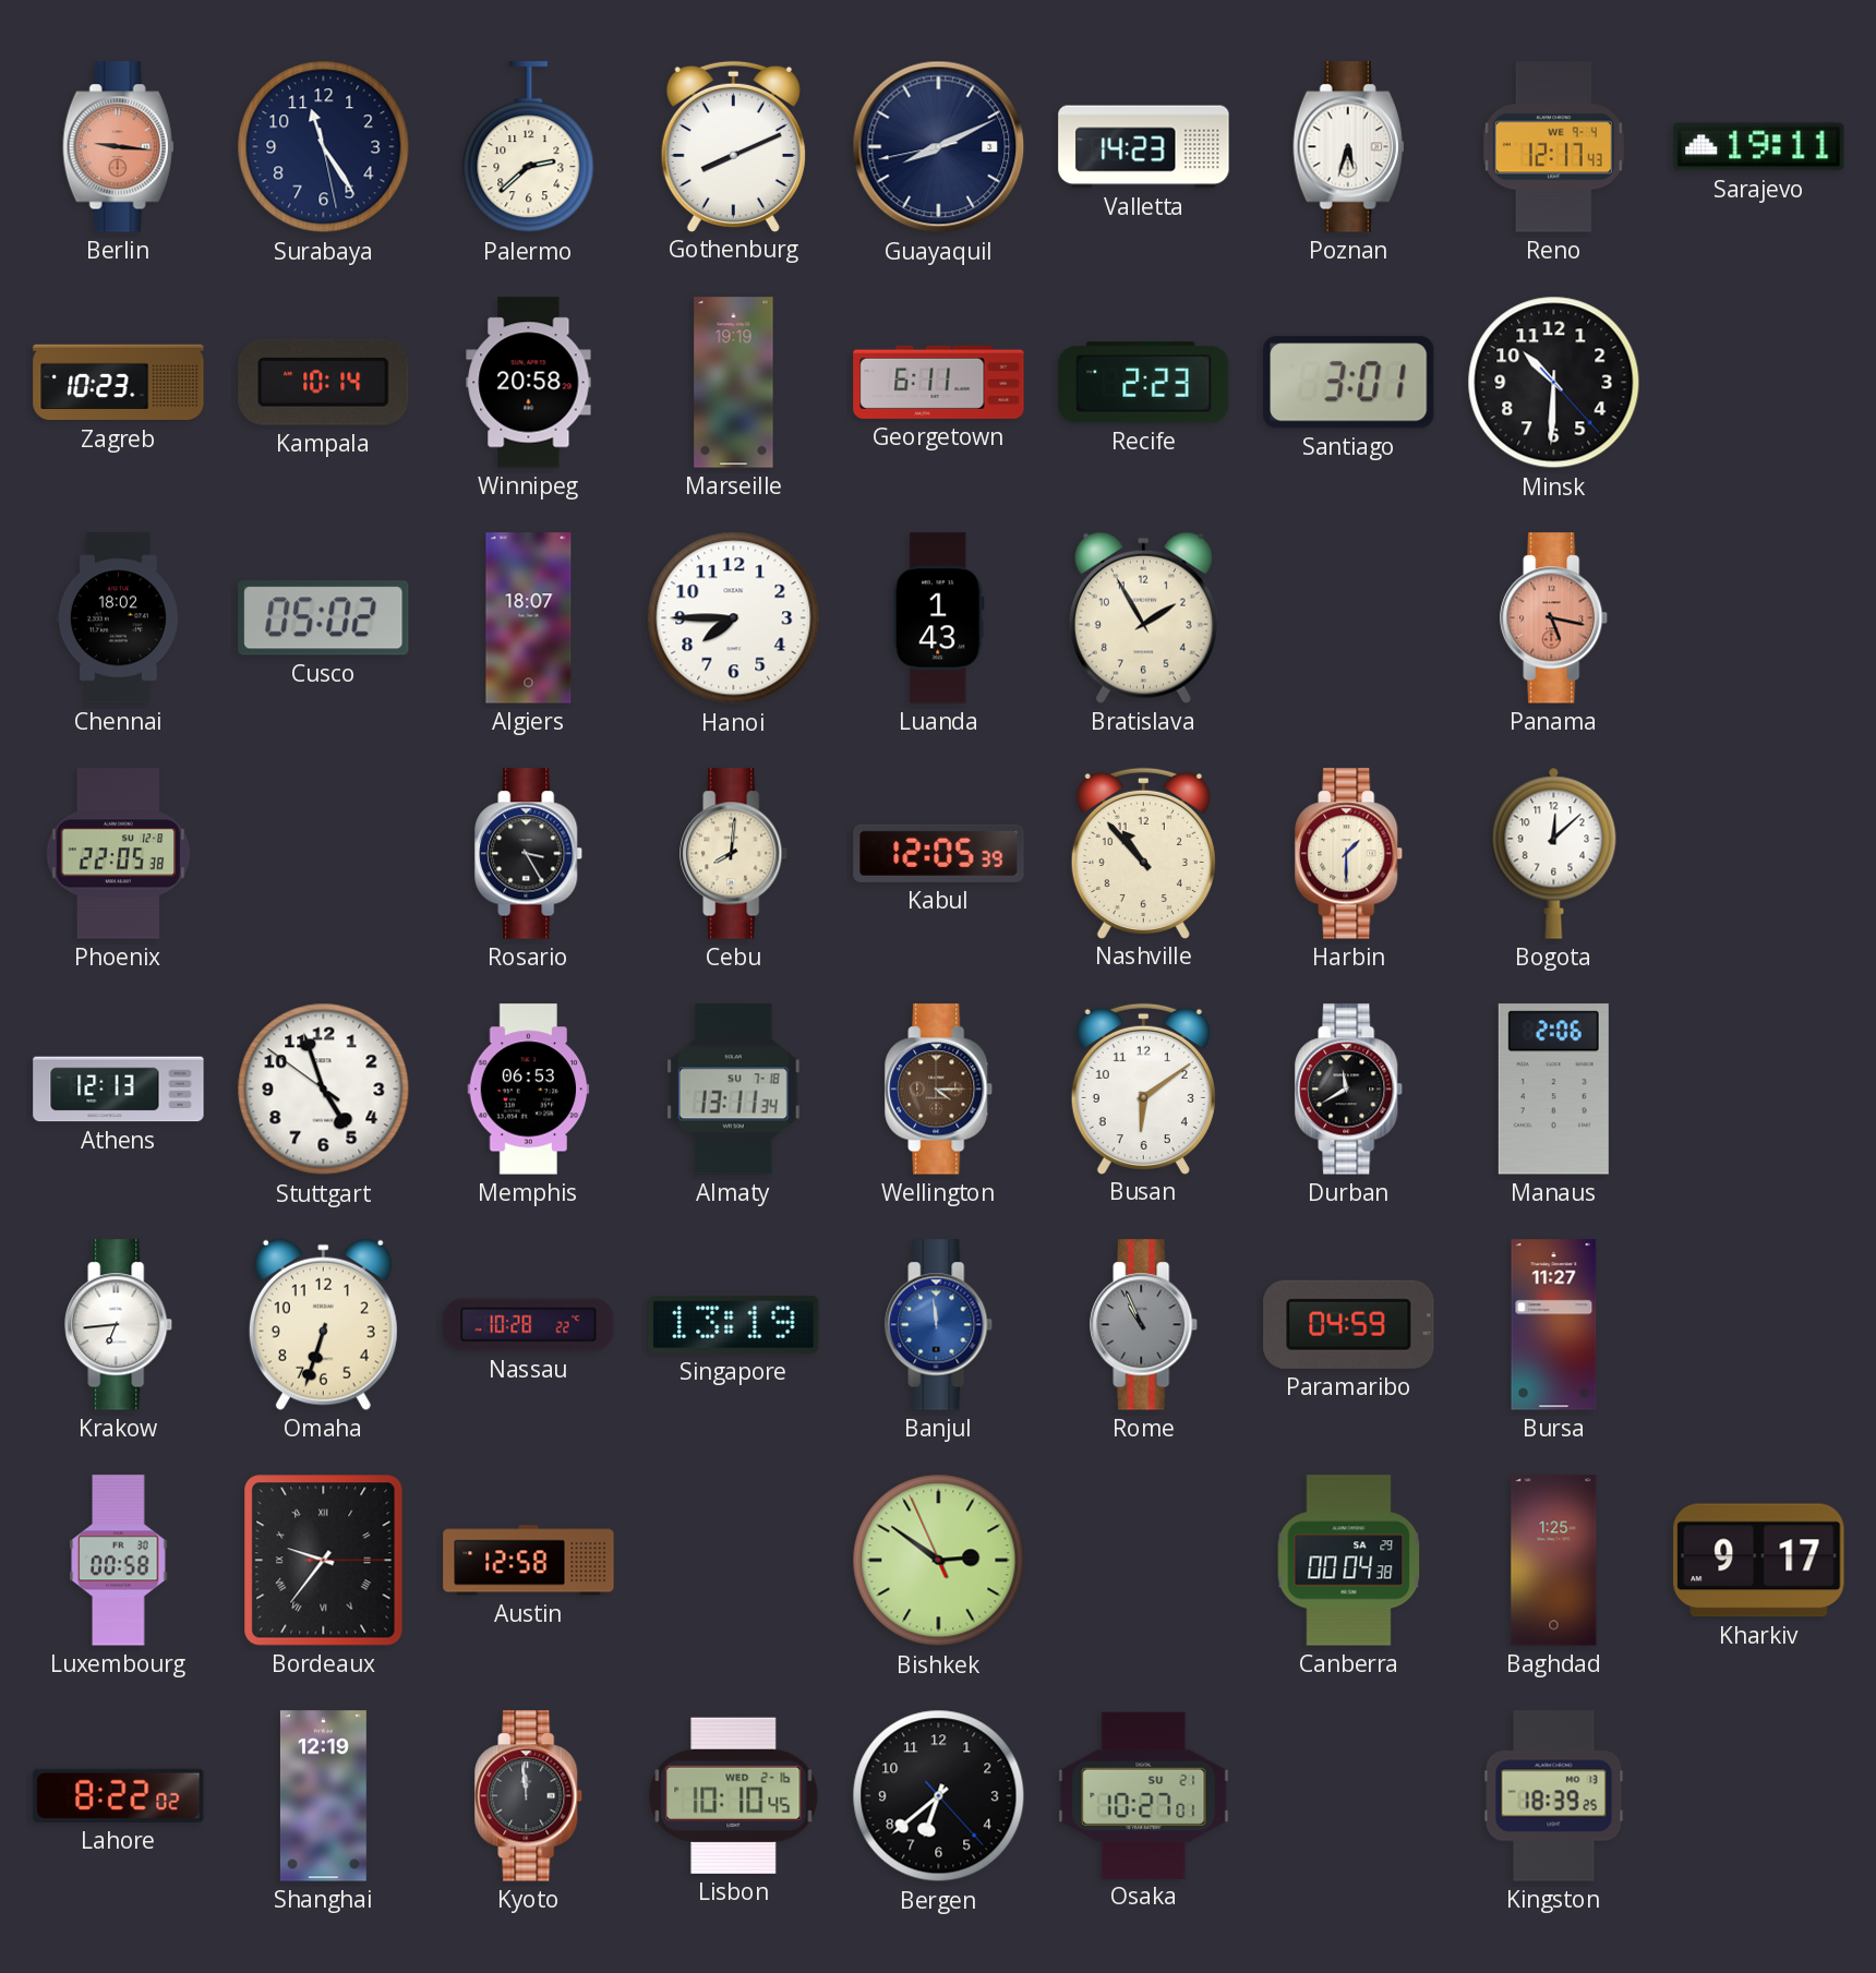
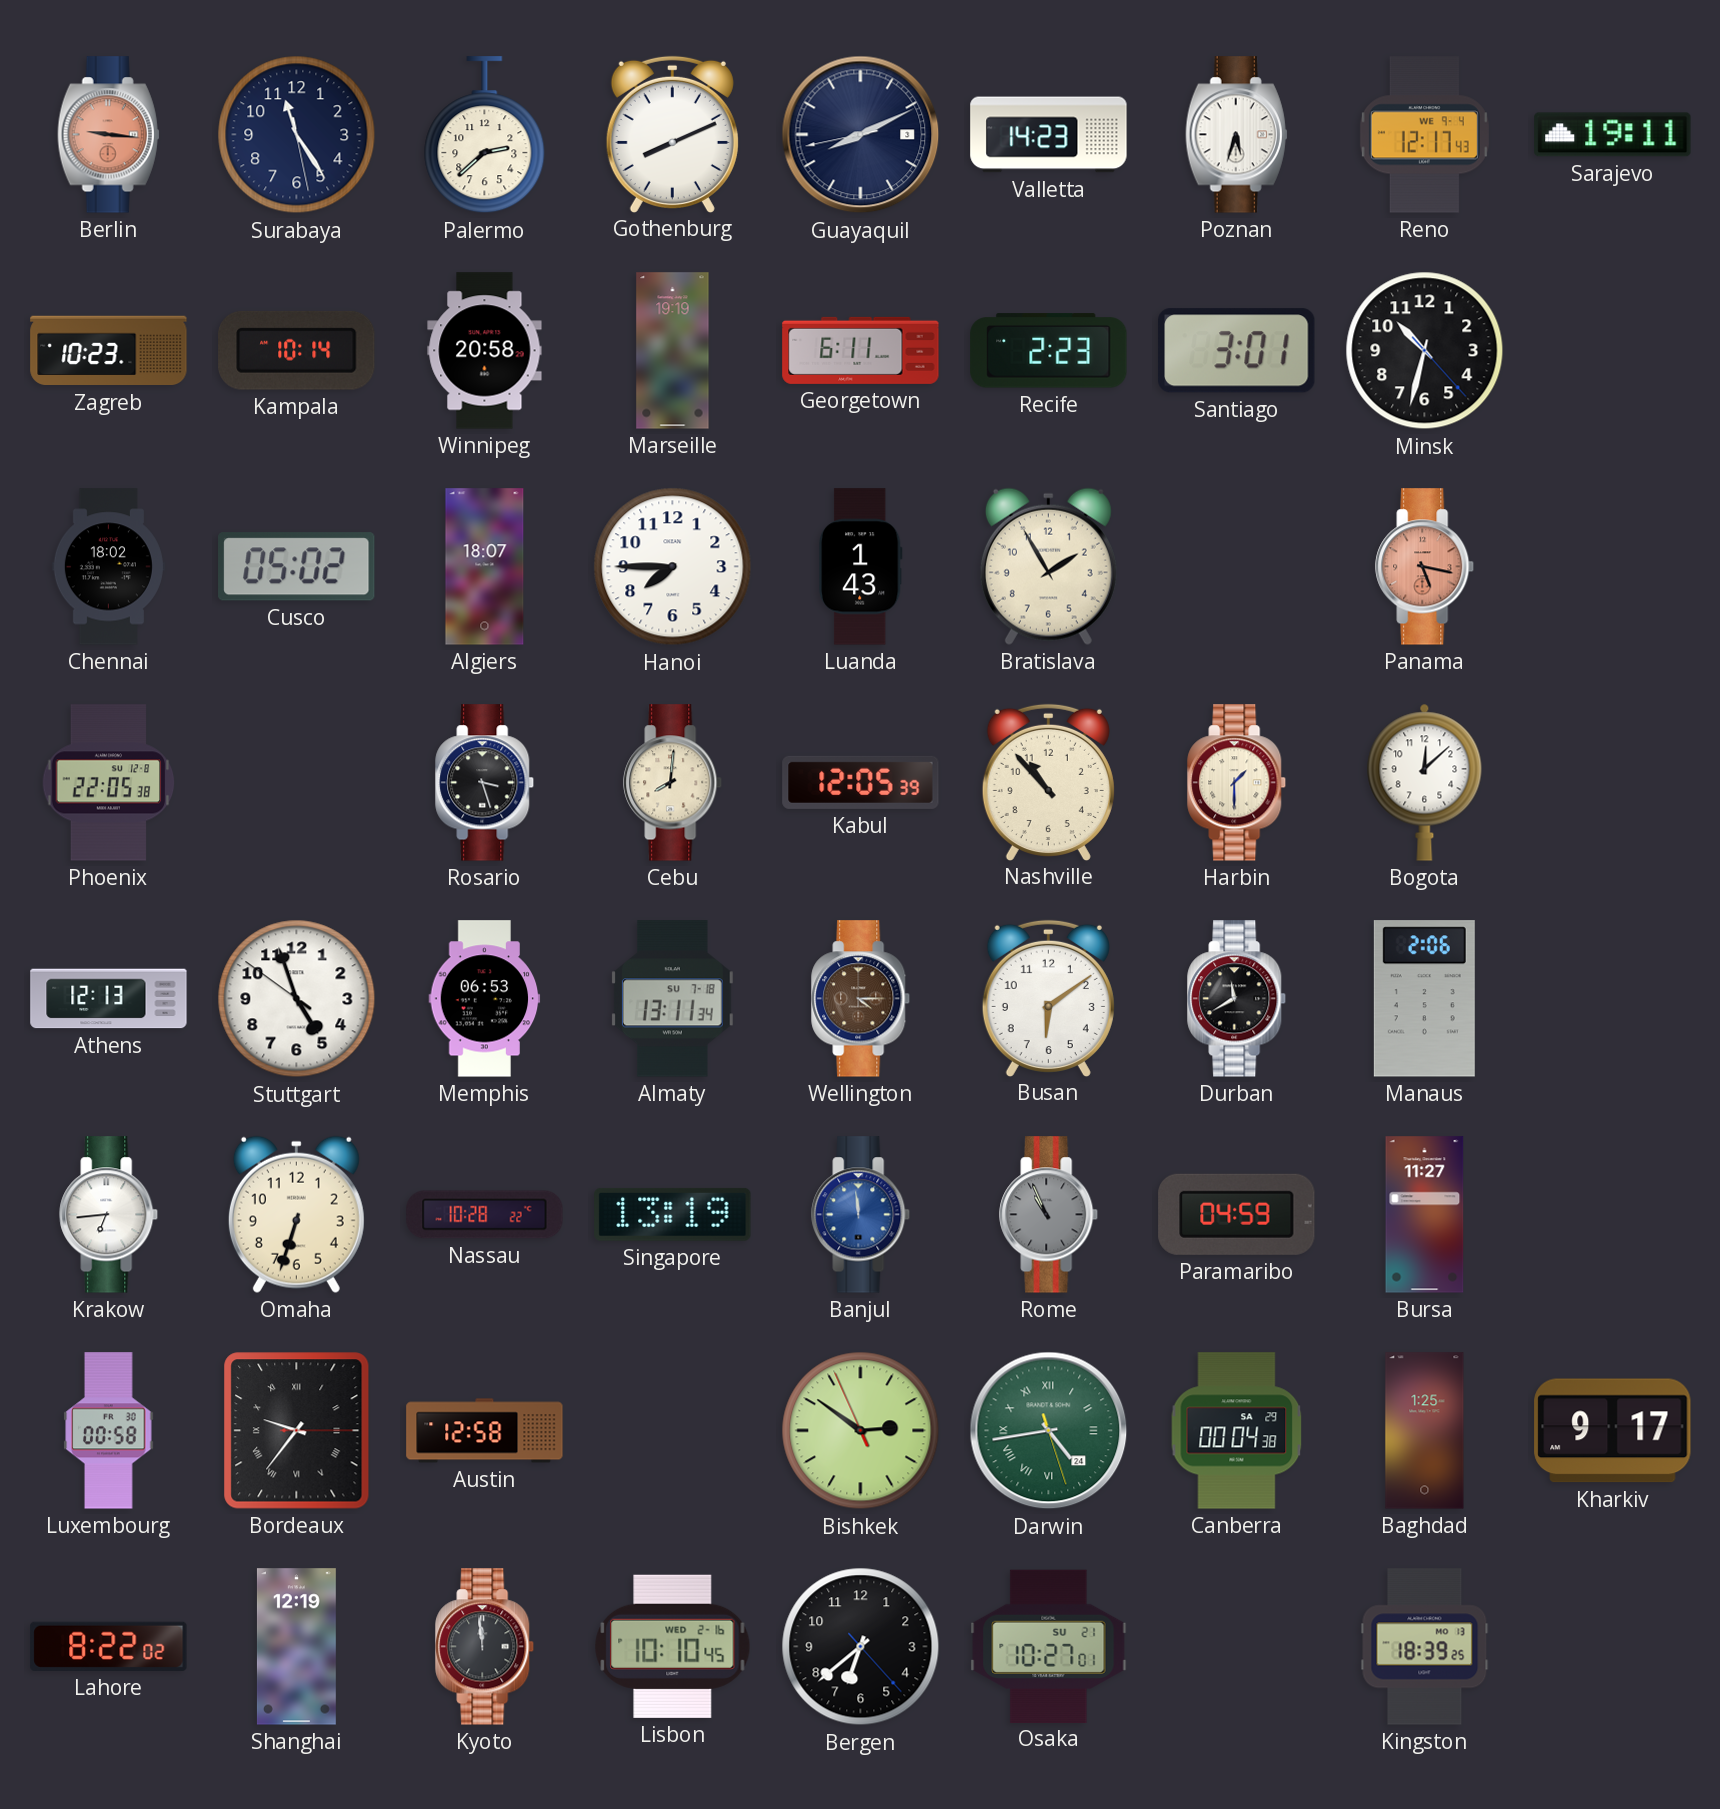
Minsk: 10:30 -> 10:32
Rosario: 3:25 -> 3:27
Darwin: none -> 4:43
